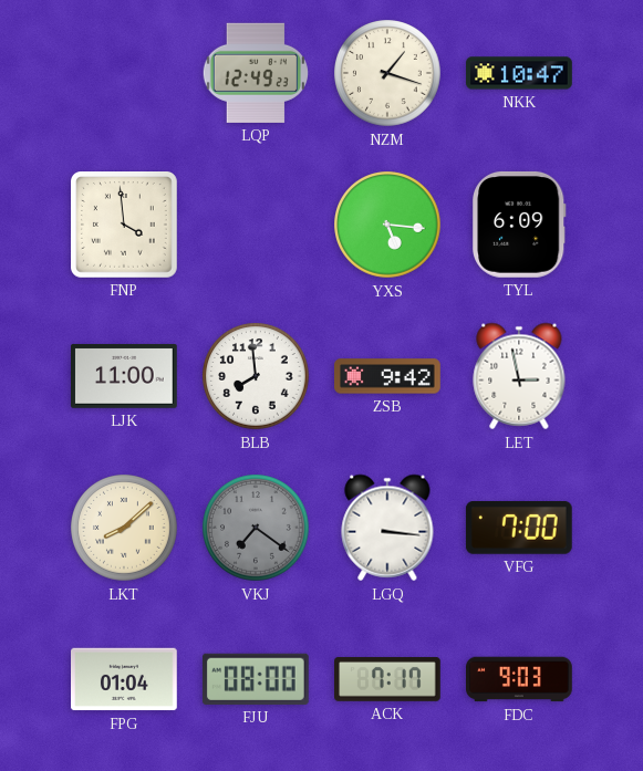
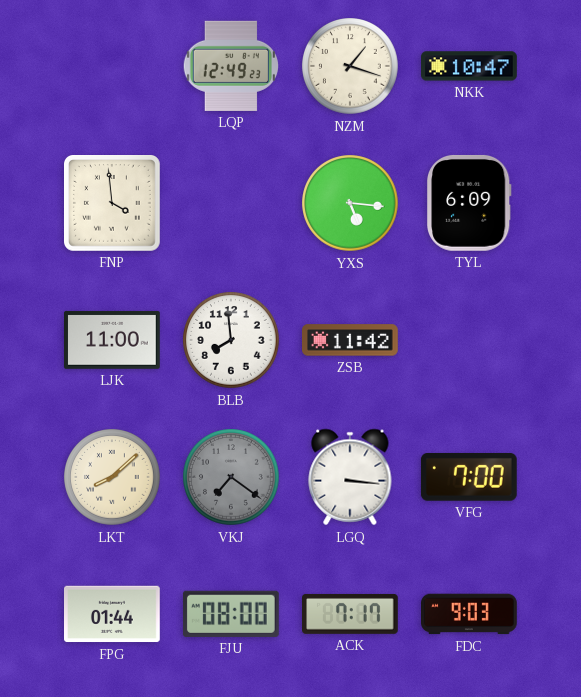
ZSB: 9:42 -> 11:42
LET: 2:58 -> none
FPG: 01:04 -> 01:44
